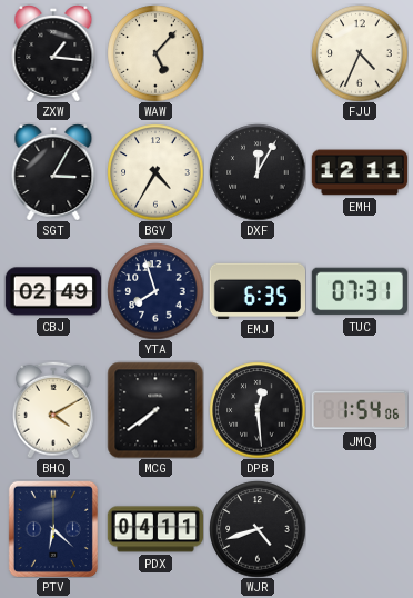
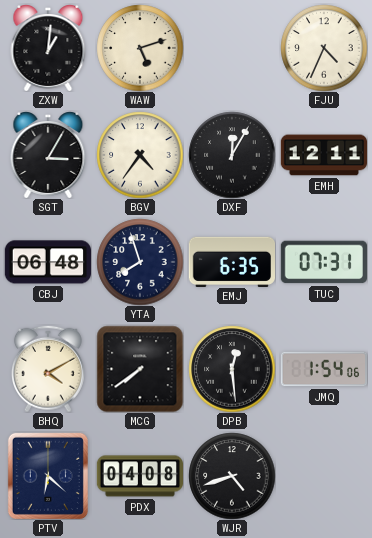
ZXW: 1:16 -> 1:01
WAW: 5:07 -> 5:12
BGV: 4:35 -> 4:36
CBJ: 02:49 -> 06:48
PDX: 04:11 -> 04:08
